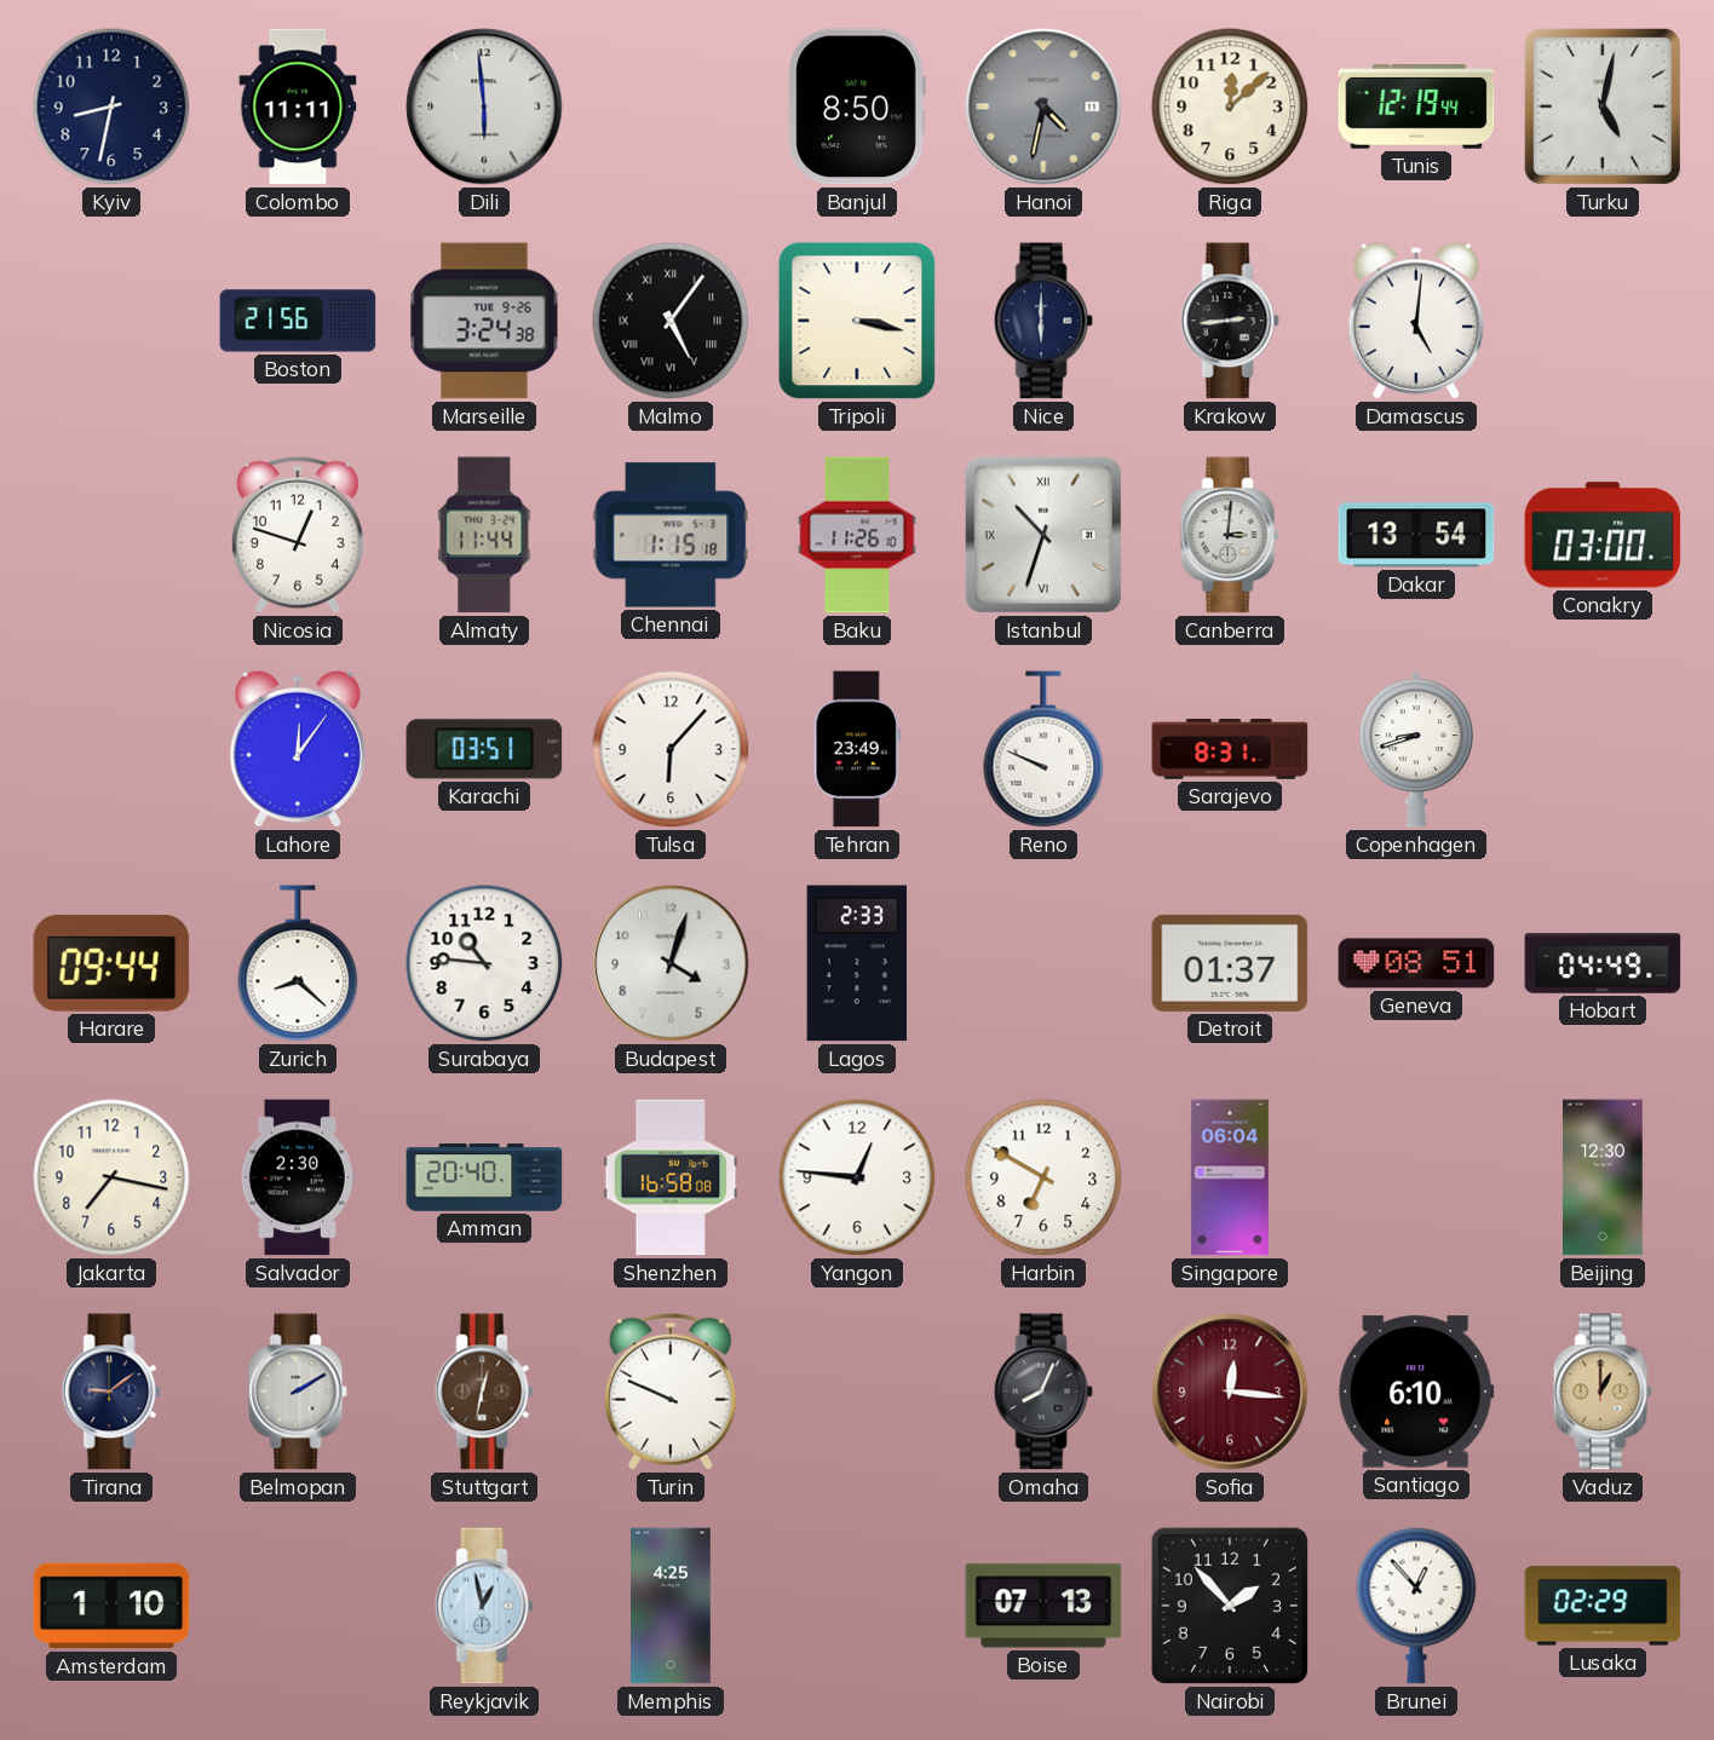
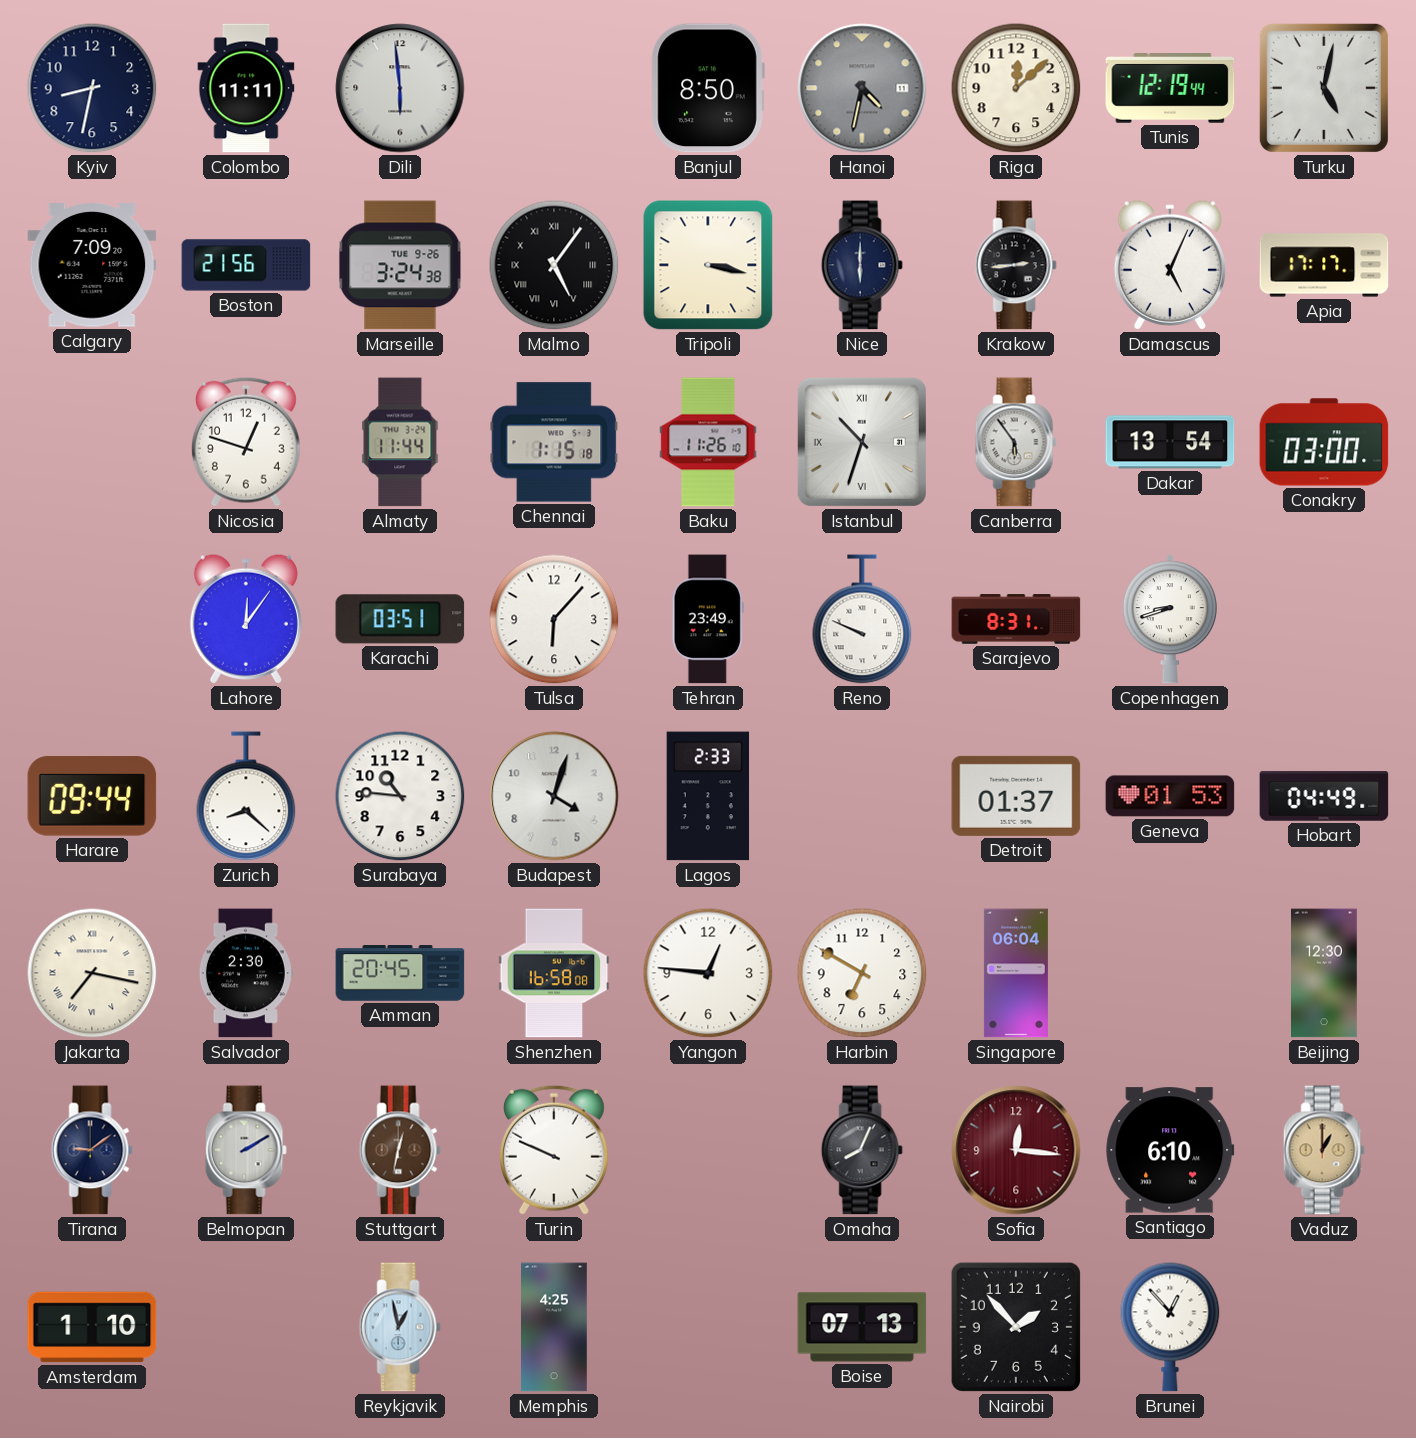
Calgary: none -> 7:09
Damascus: 5:01 -> 5:04
Apia: none -> 17:17
Canberra: 3:01 -> 5:54
Geneva: 08:51 -> 01:53
Jakarta numerals: Arabic -> Roman
Amman: 20:40 -> 20:45
Lusaka: 02:29 -> none
